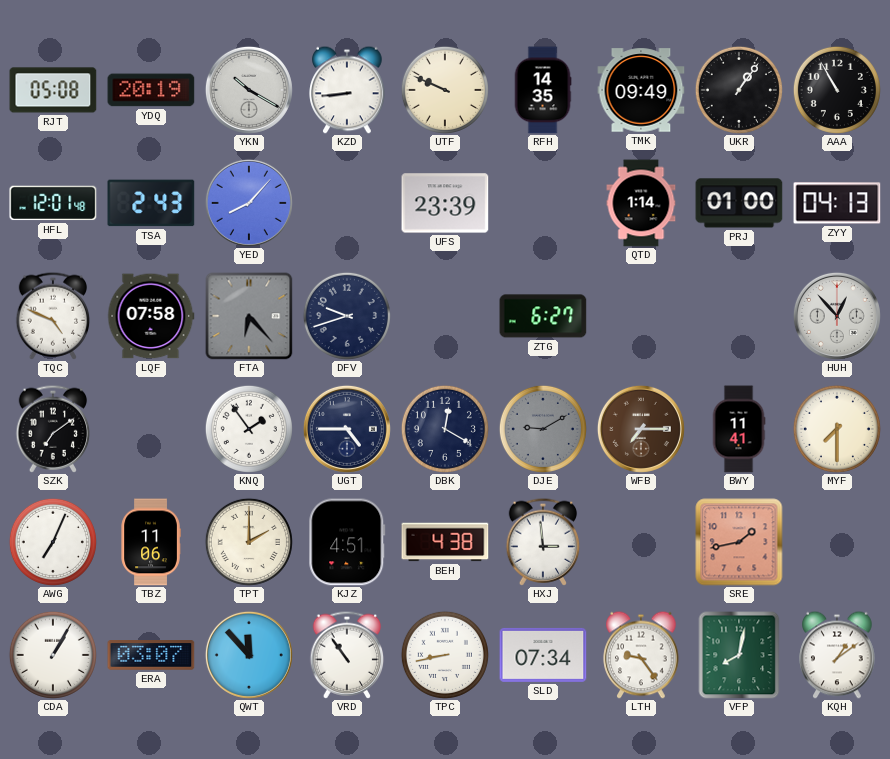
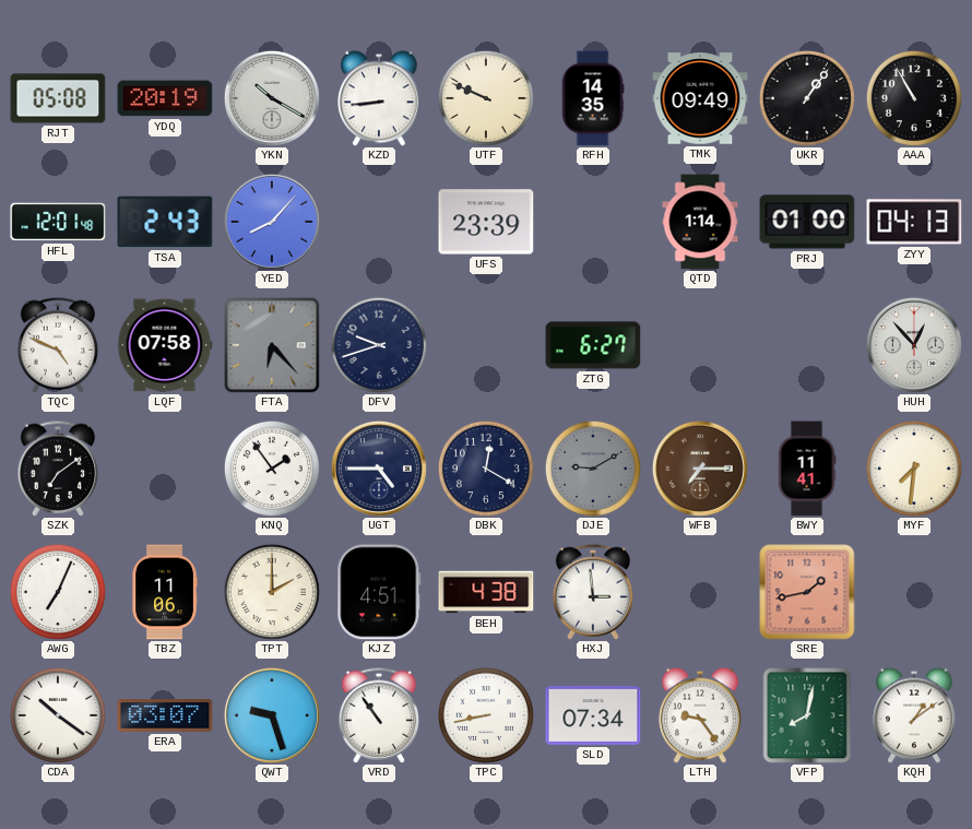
MYF: 7:30 -> 7:31
CDA: 1:05 -> 10:21
QWT: 11:53 -> 9:27
